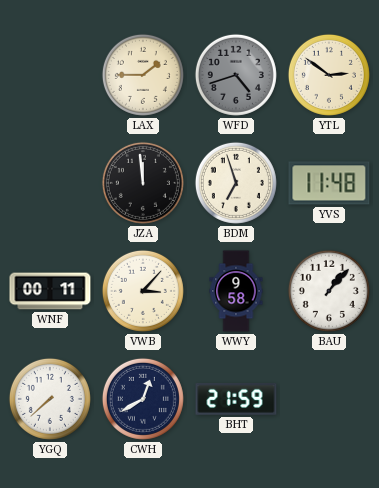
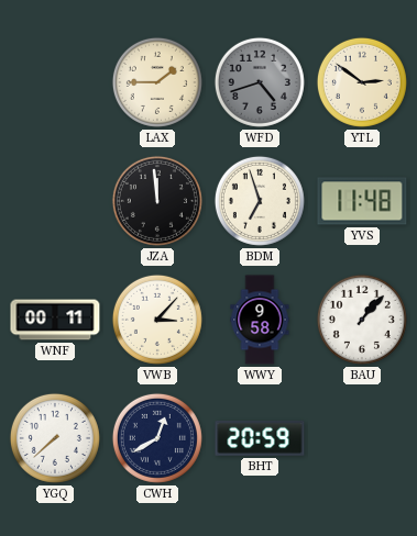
BHT: 21:59 -> 20:59
